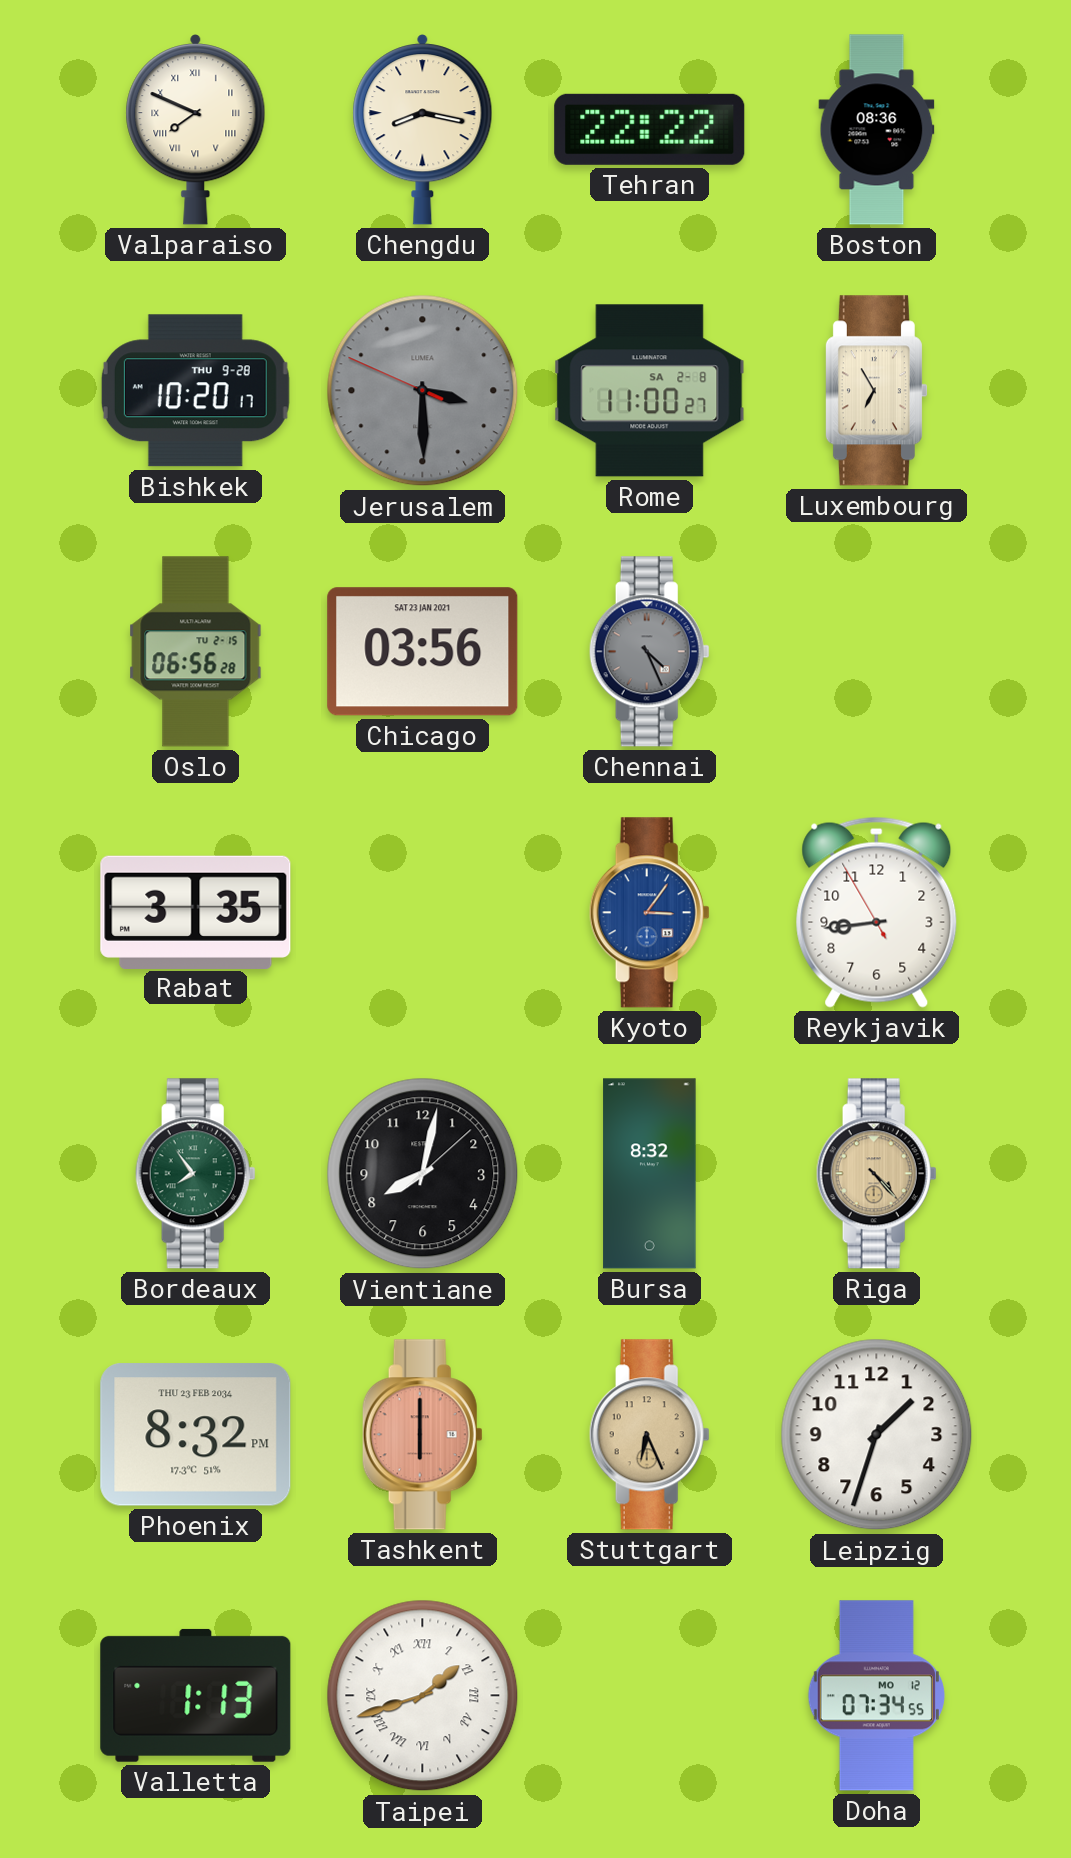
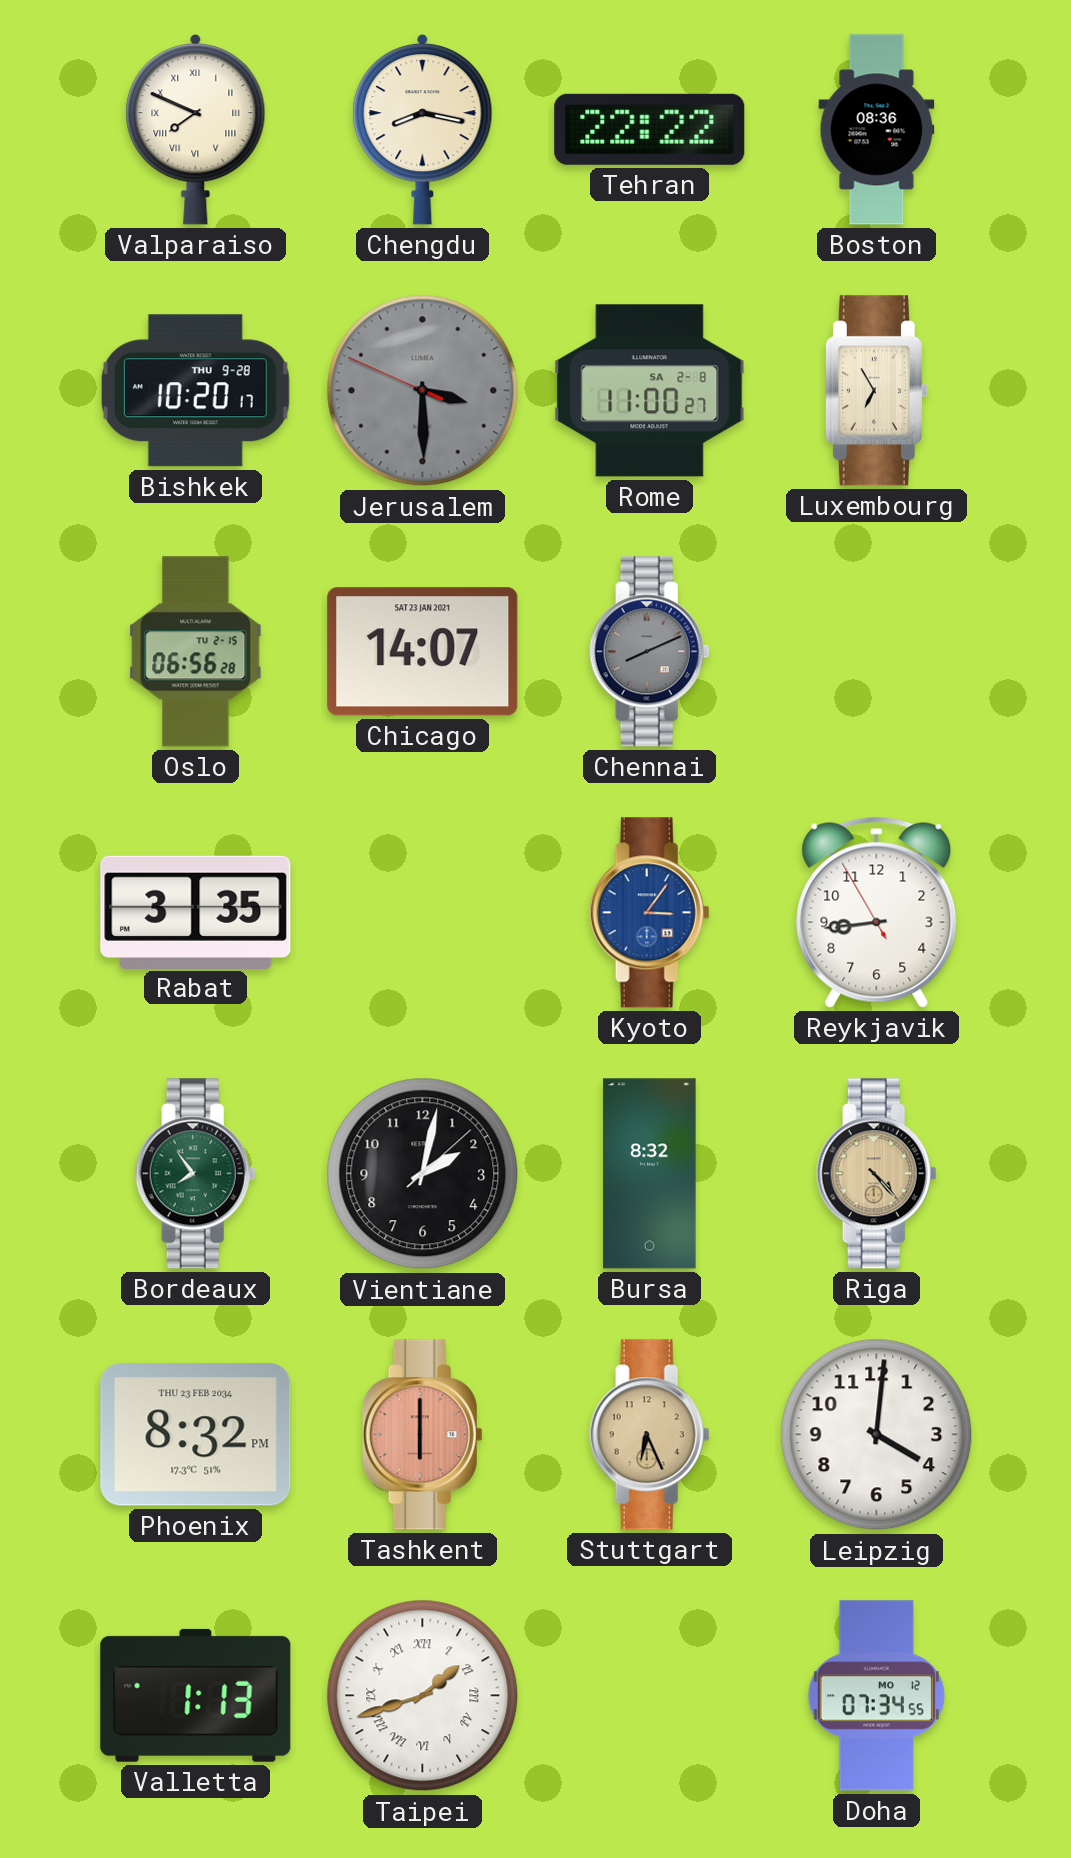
Chicago: 03:56 -> 14:07
Chennai: 4:26 -> 8:11
Vientiane: 8:02 -> 2:02
Leipzig: 1:33 -> 4:01
